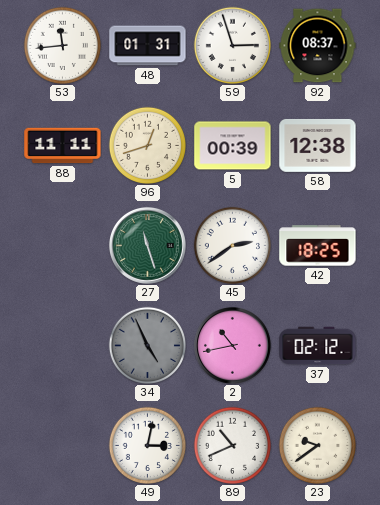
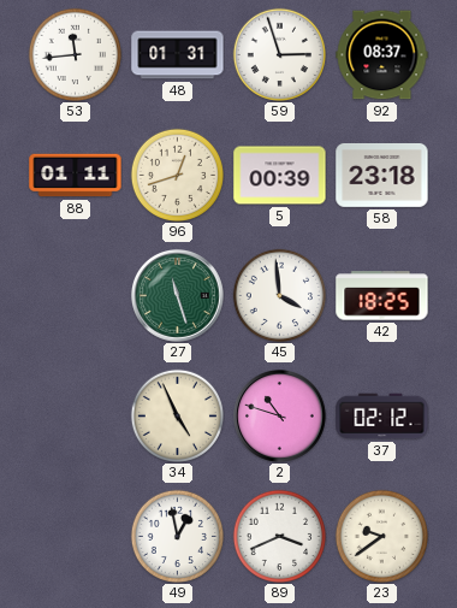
88: 11:11 -> 01:11
58: 12:38 -> 23:18
45: 2:39 -> 3:59
34 dial: grey -> cream
2: 10:43 -> 10:48
49: 3:02 -> 12:58
89: 10:41 -> 3:41
